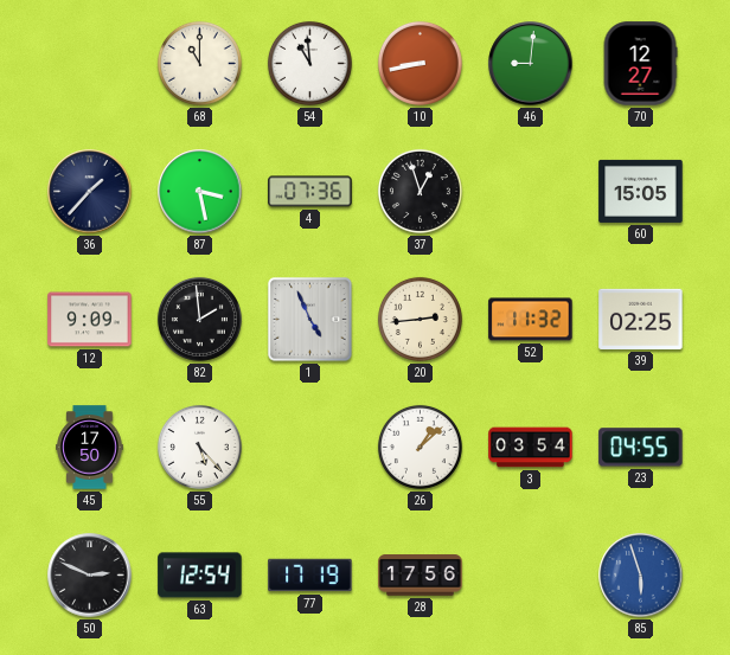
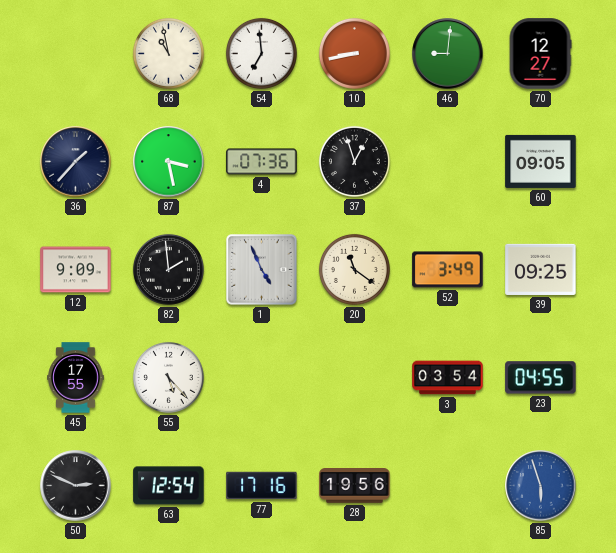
68: 11:00 -> 10:58
54: 10:59 -> 6:59
60: 15:05 -> 09:05
20: 2:44 -> 11:21
52: 11:32 -> 3:49
39: 02:25 -> 09:25
45: 17:50 -> 17:55
26: 1:08 -> none
77: 17:19 -> 17:16
28: 17:56 -> 19:56
